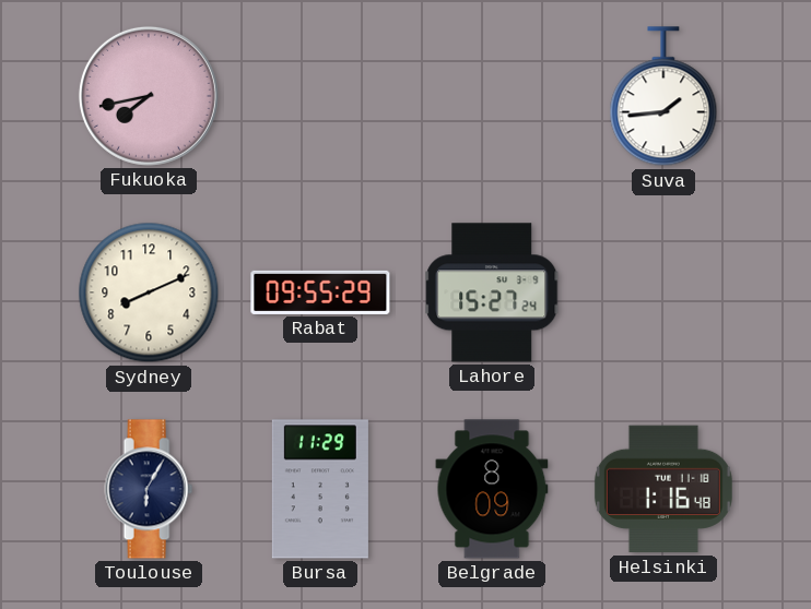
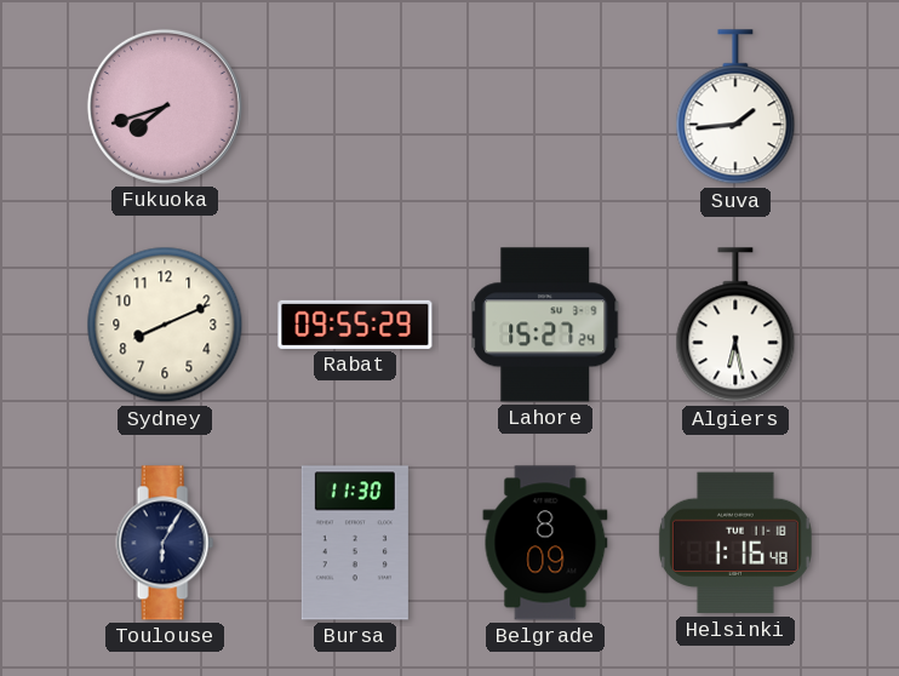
Fukuoka: 7:43 -> 7:42
Algiers: none -> 6:28
Bursa: 11:29 -> 11:30
